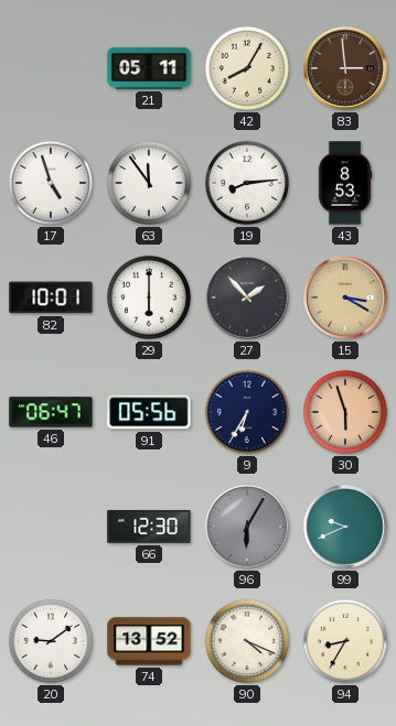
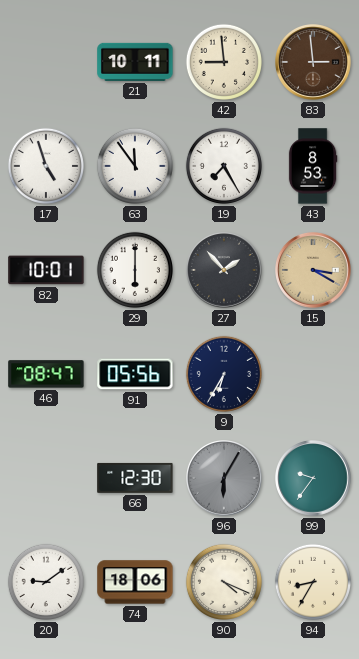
21: 05:11 -> 10:11
42: 8:05 -> 8:59
19: 8:14 -> 7:25
46: 06:47 -> 08:47
30: 5:57 -> none
99: 9:41 -> 9:36
74: 13:52 -> 18:06
